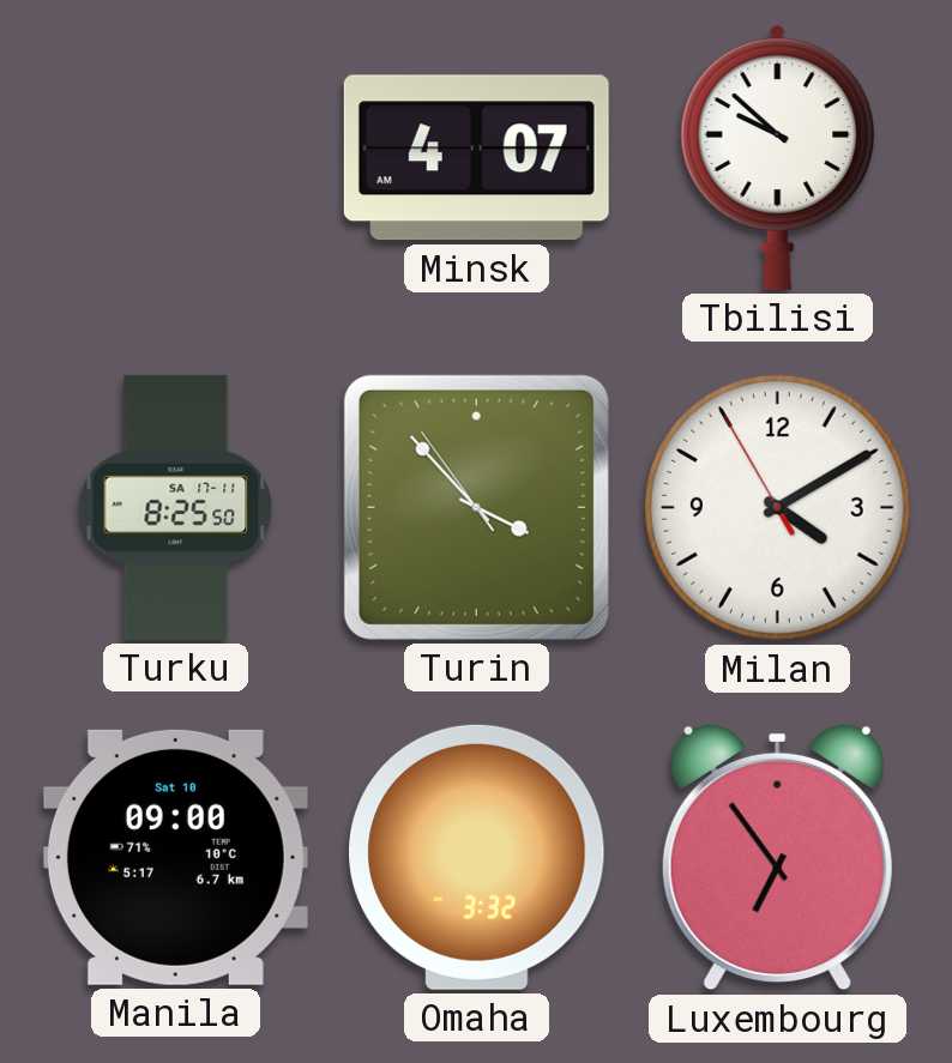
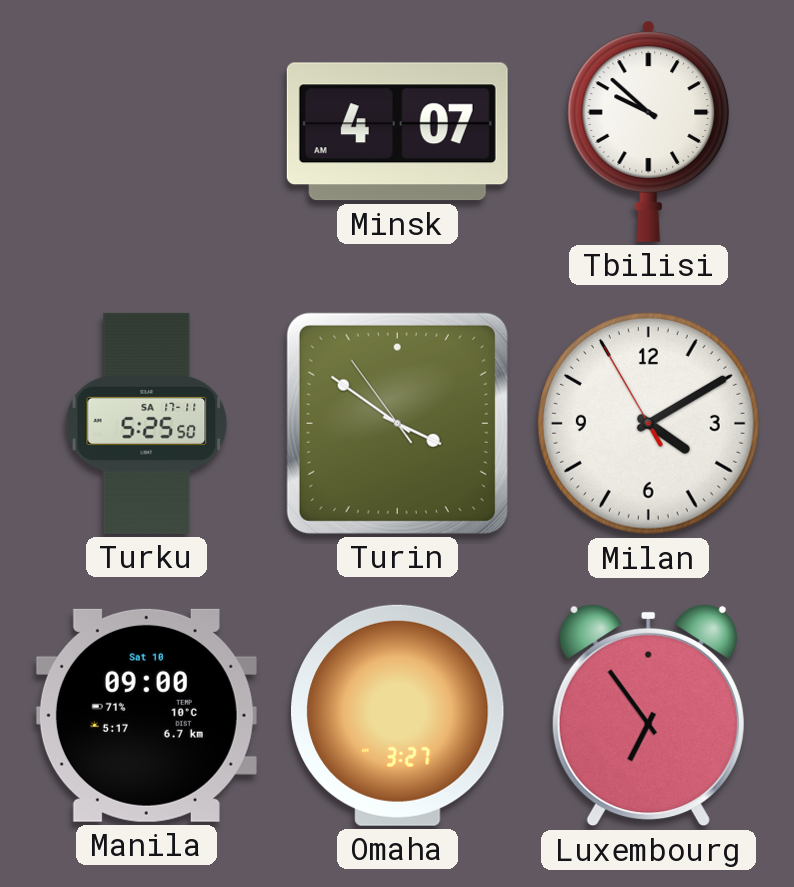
Turku: 8:25 -> 5:25
Turin: 3:52 -> 3:50
Omaha: 3:32 -> 3:27
